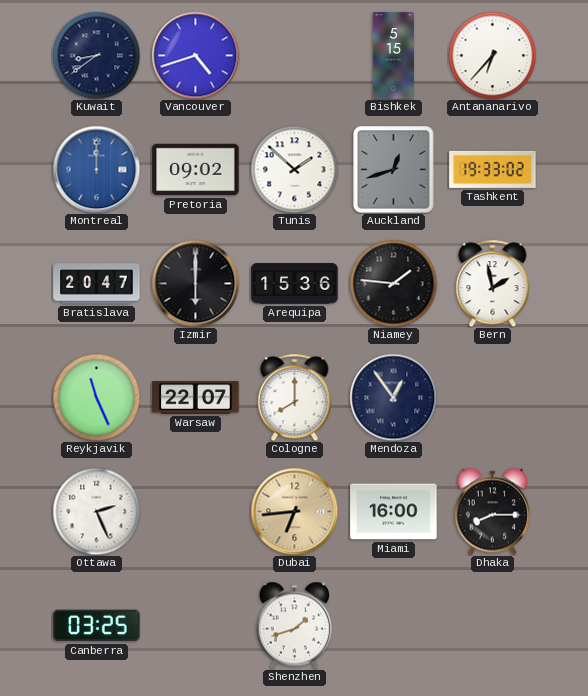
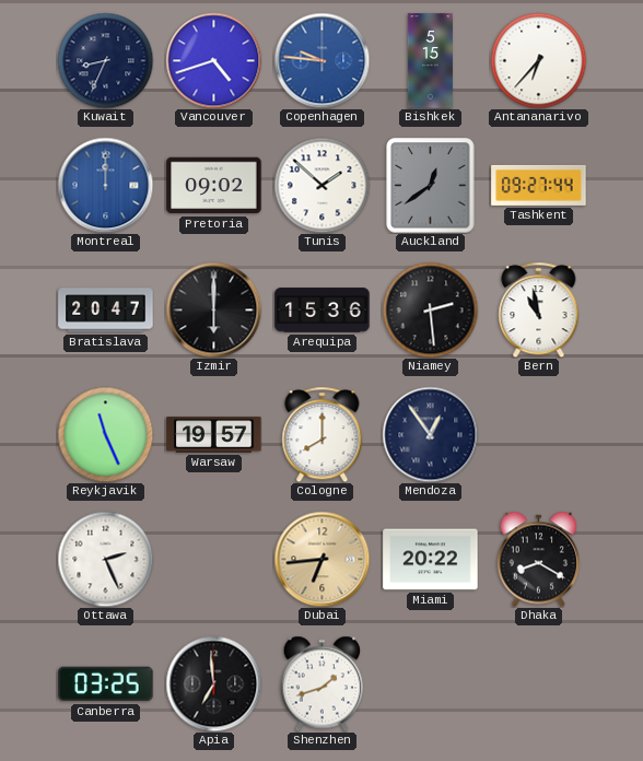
Kuwait: 8:39 -> 8:34
Copenhagen: none -> 9:46
Auckland: 12:42 -> 12:39
Tashkent: 19:33 -> 09:27
Niamey: 1:46 -> 2:29
Bern: 1:58 -> 10:58
Warsaw: 22:07 -> 19:57
Miami: 16:00 -> 20:22
Dhaka: 8:15 -> 8:20
Apia: none -> 6:59
